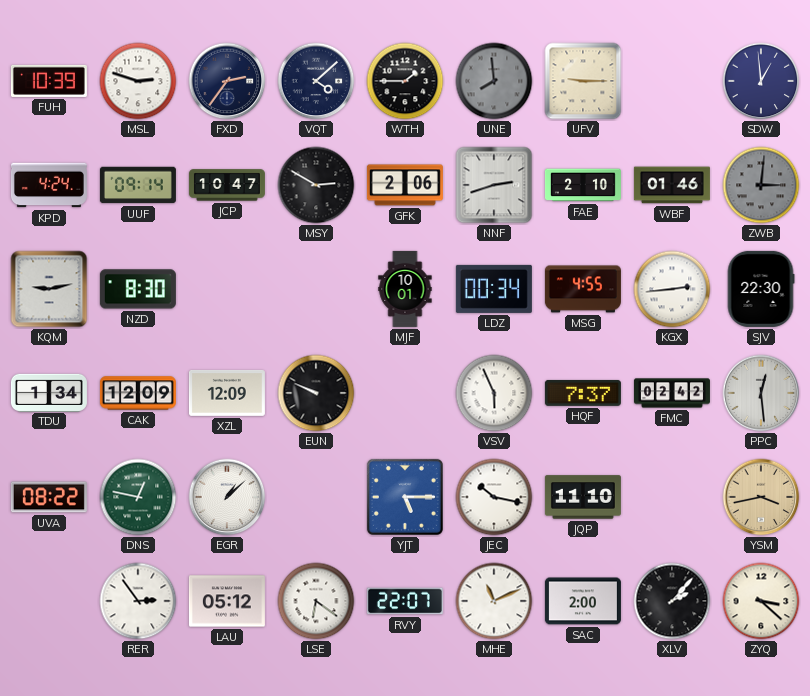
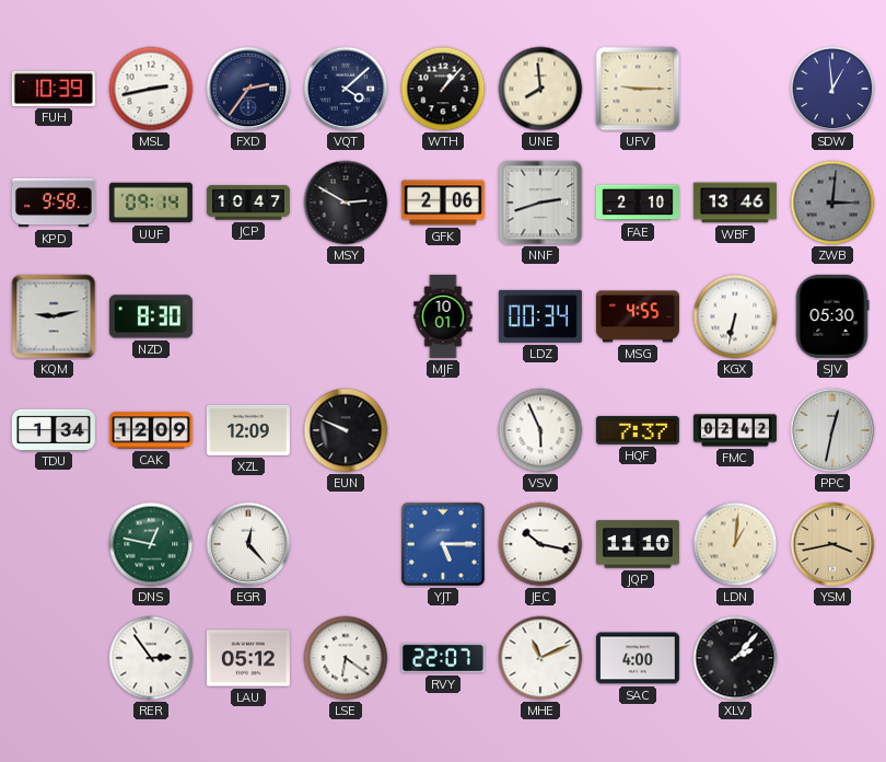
MSL: 2:48 -> 2:43
WTH: 1:45 -> 1:07
UNE dial: grey -> cream
KPD: 4:24 -> 9:58
WBF: 01:46 -> 13:46
KGX: 2:44 -> 6:32
SJV: 22:30 -> 05:30
PPC: 12:29 -> 12:32
UVA: 08:22 -> none
EGR: 1:08 -> 12:23
LDN: none -> 1:01
SAC: 2:00 -> 4:00
ZYQ: 3:22 -> none
